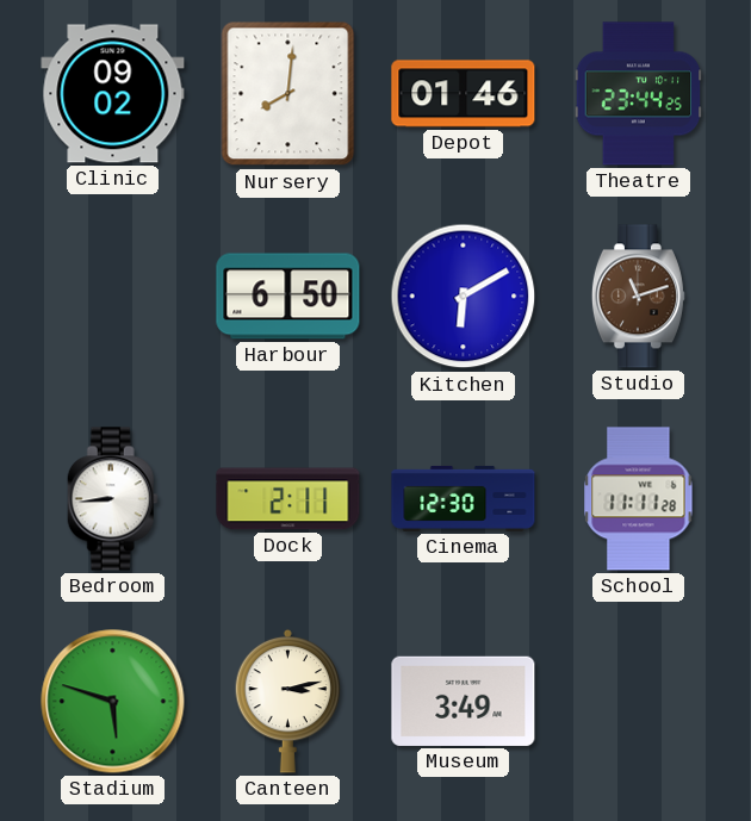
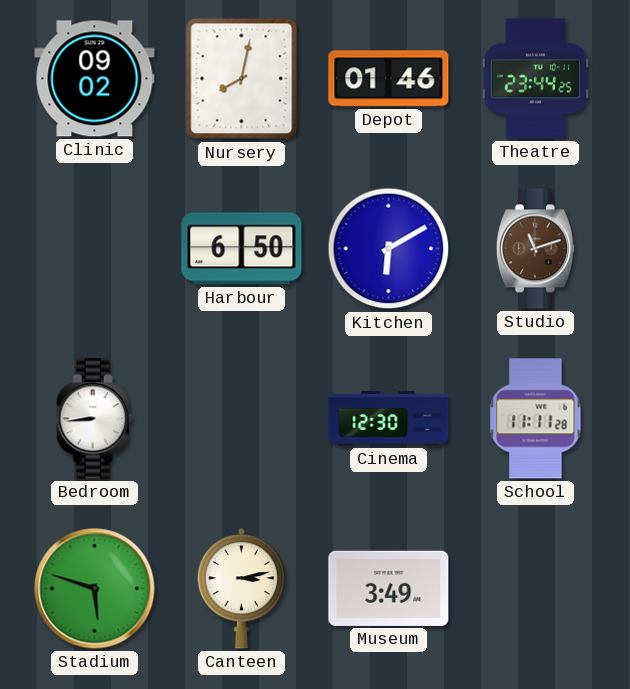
Nursery: 8:01 -> 8:02
Dock: 2:11 -> none
